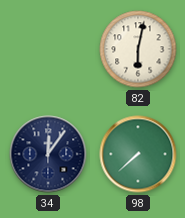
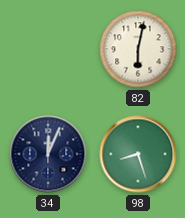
34: 12:06 -> 12:04
98: 7:38 -> 8:27
